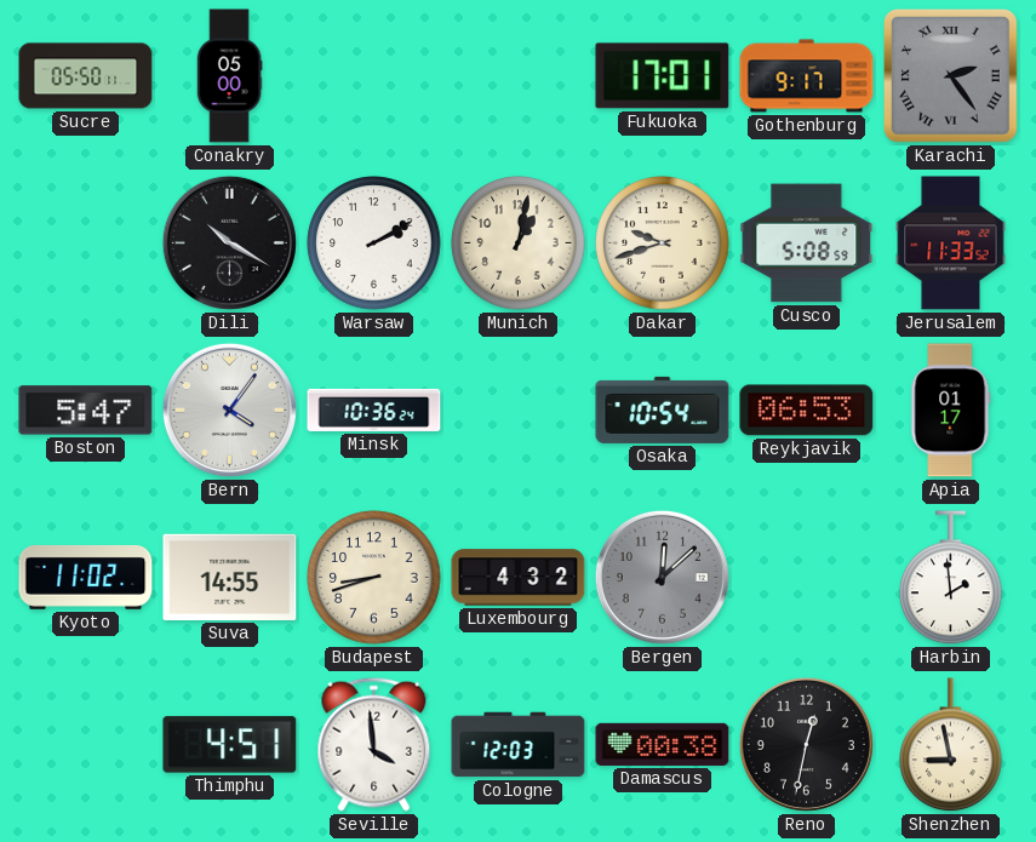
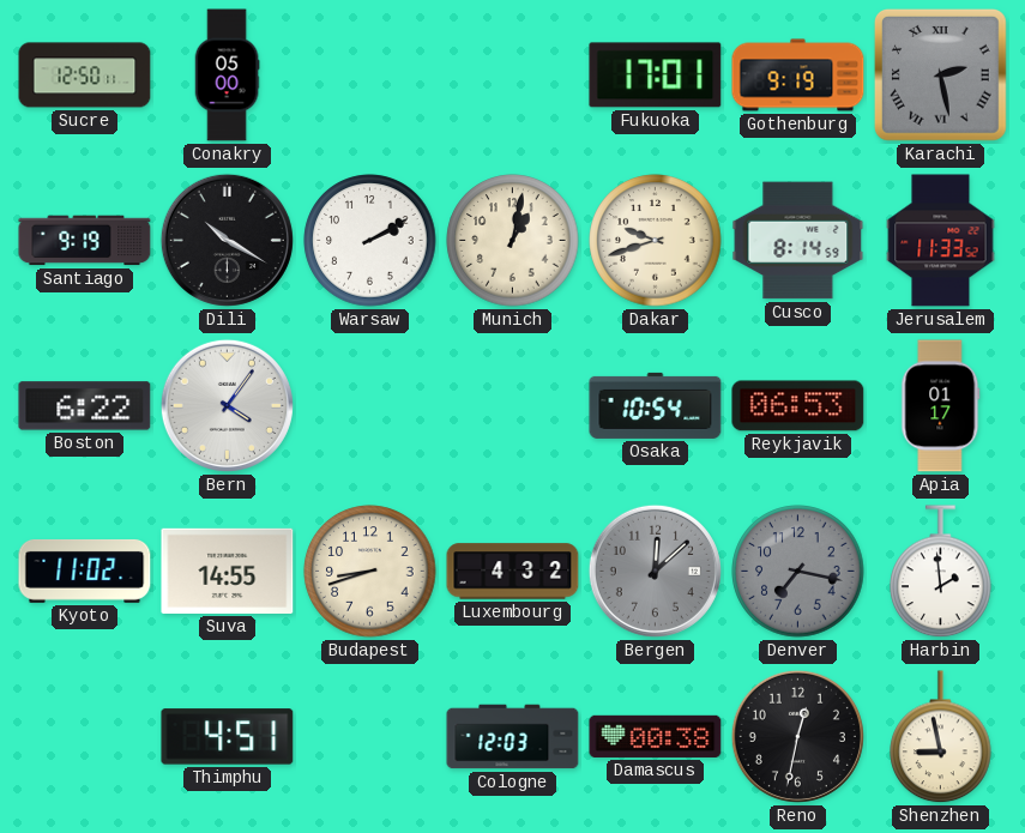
Sucre: 05:50 -> 12:50
Gothenburg: 9:17 -> 9:19
Karachi: 2:24 -> 2:28
Santiago: none -> 9:19
Cusco: 5:08 -> 8:14
Boston: 5:47 -> 6:22
Minsk: 10:36 -> none
Denver: none -> 7:17
Seville: 3:59 -> none
